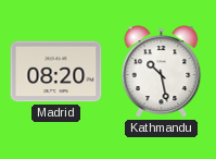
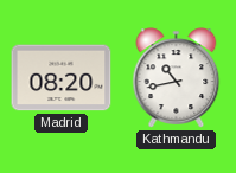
Kathmandu: 10:28 -> 10:43
